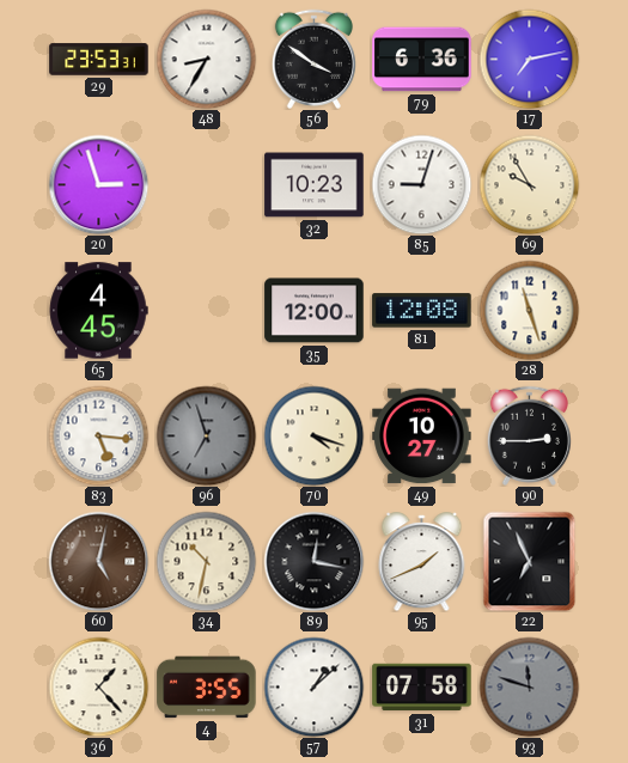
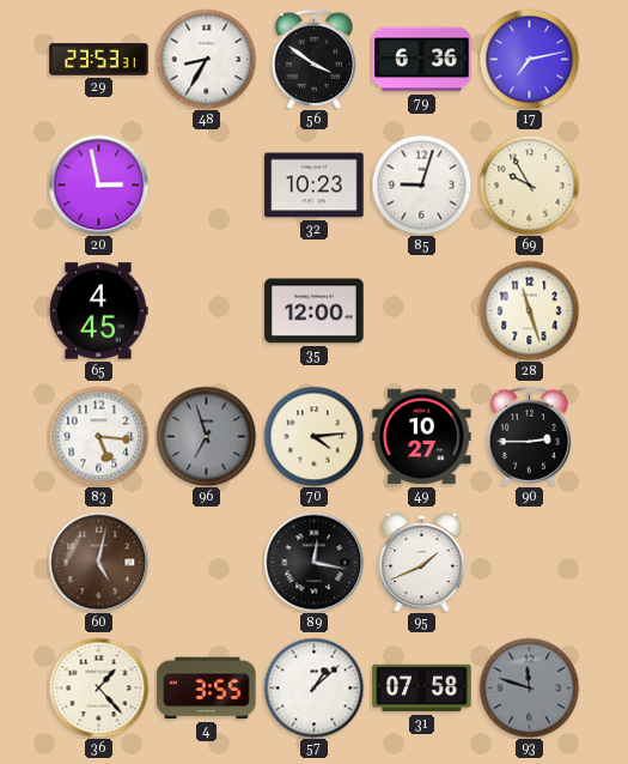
20: 2:57 -> 2:58
81: 12:08 -> none
70: 4:18 -> 4:14
34: 10:32 -> none
22: 6:56 -> none
